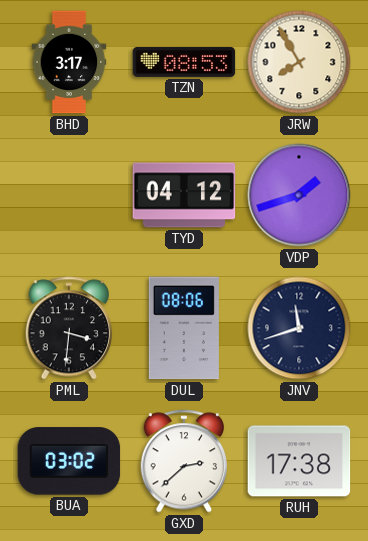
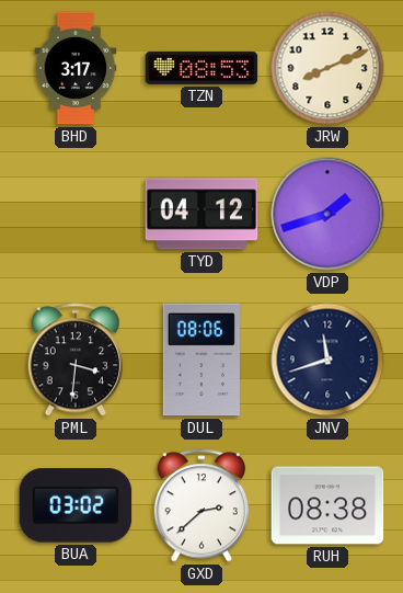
JRW: 7:55 -> 8:11
RUH: 17:38 -> 08:38
